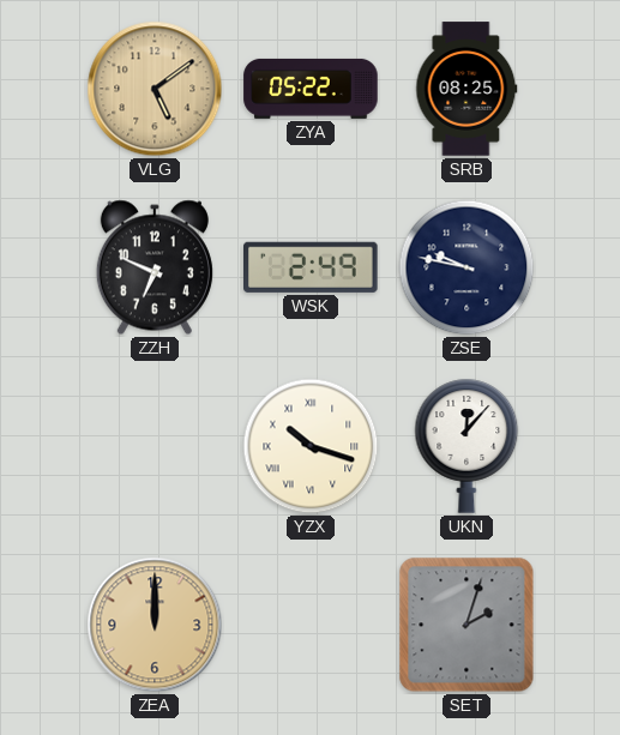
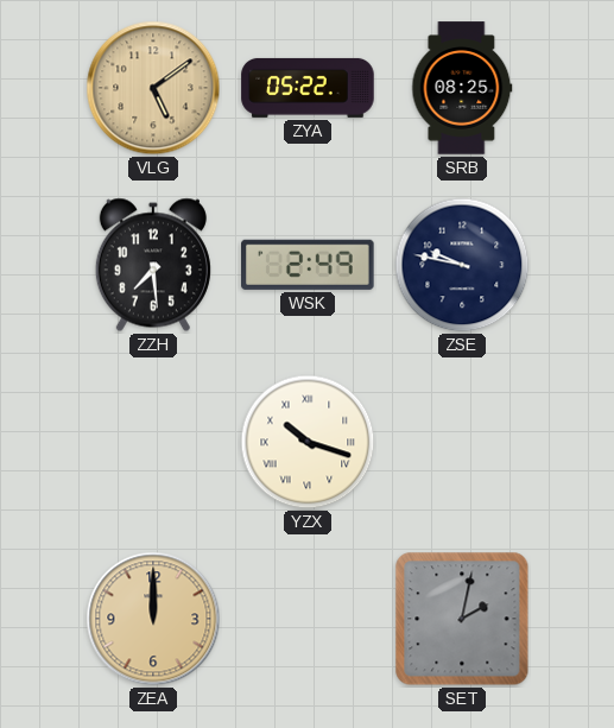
ZZH: 6:49 -> 7:29
UKN: 12:07 -> none
SET: 2:03 -> 2:02
